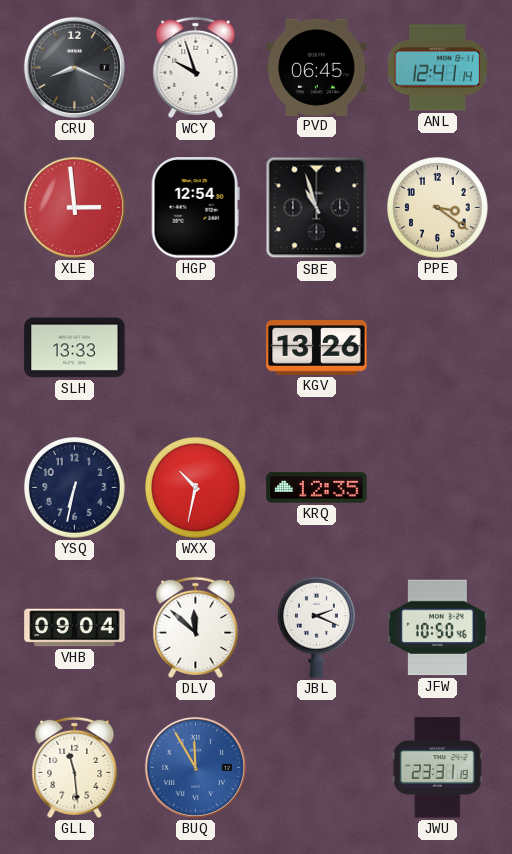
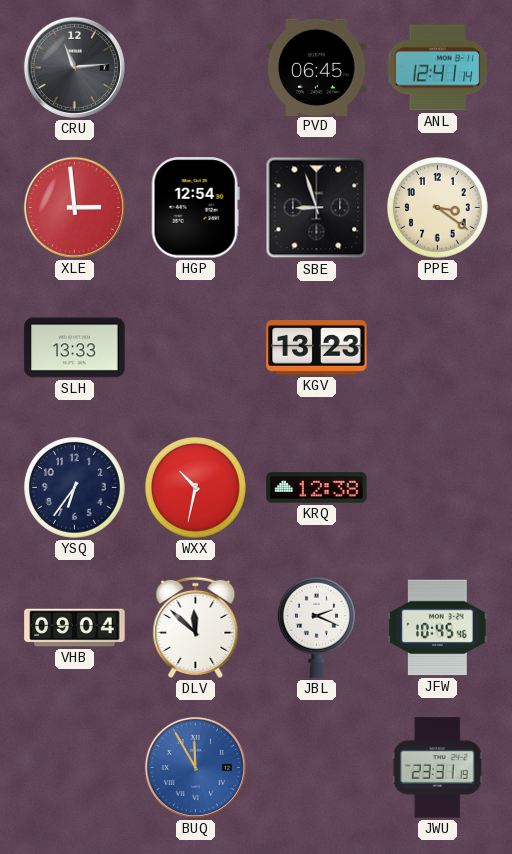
CRU: 8:19 -> 11:14
WCY: 9:57 -> none
SBE: 10:57 -> 8:57
KGV: 13:26 -> 13:23
YSQ: 6:32 -> 6:36
KRQ: 12:35 -> 12:38
JFW: 10:50 -> 10:45
GLL: 11:29 -> none
